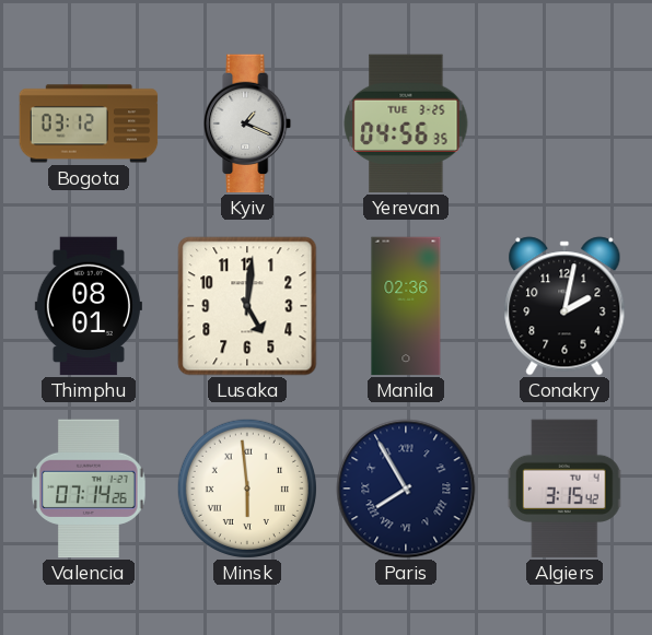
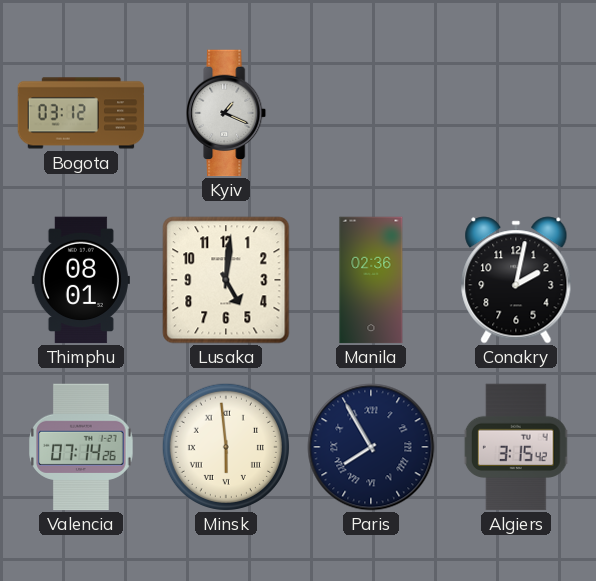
Yerevan: 04:56 -> none
